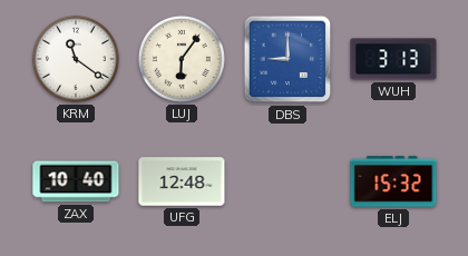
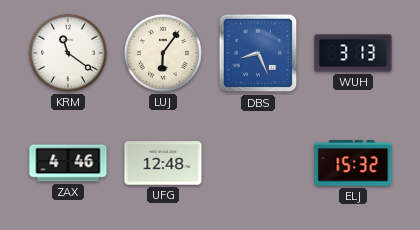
DBS: 9:00 -> 8:26
ZAX: 10:40 -> 4:46
